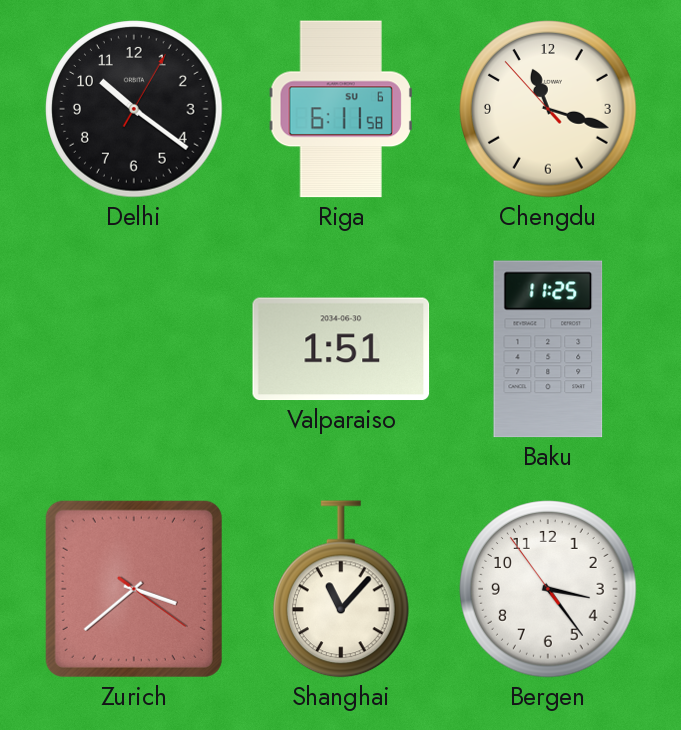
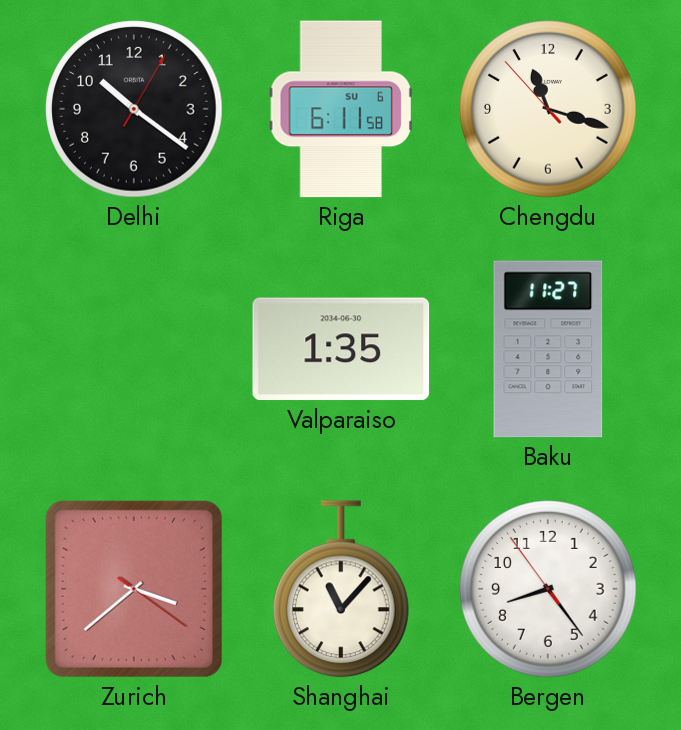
Valparaiso: 1:51 -> 1:35
Baku: 11:25 -> 11:27
Bergen: 3:23 -> 8:23
